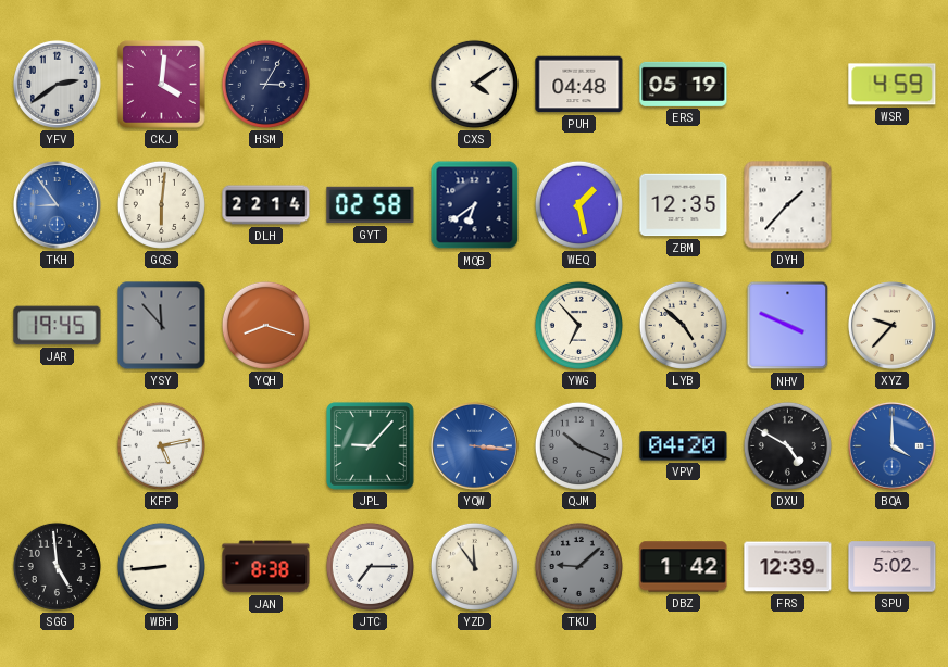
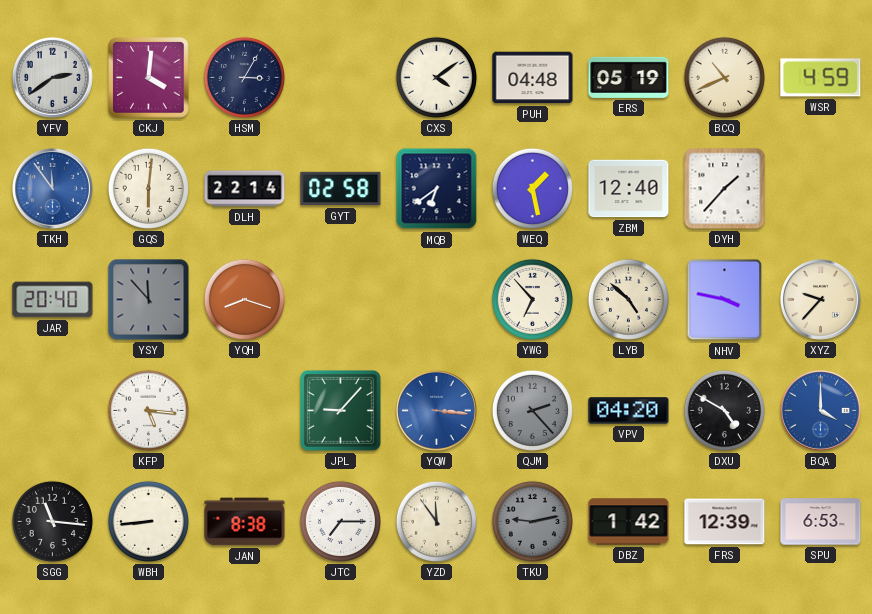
BCQ: none -> 10:41
TKH: 8:54 -> 11:54
ZBM: 12:35 -> 12:40
JAR: 19:45 -> 20:40
NHV: 3:49 -> 3:47
KFP: 5:13 -> 5:16
QJM: 10:19 -> 2:23
SGG: 4:59 -> 11:16
TKU: 9:08 -> 9:13
SPU: 5:02 -> 6:53
